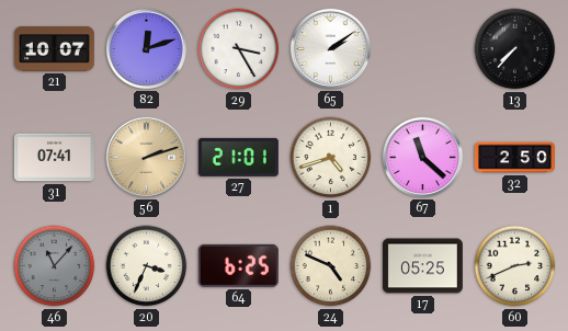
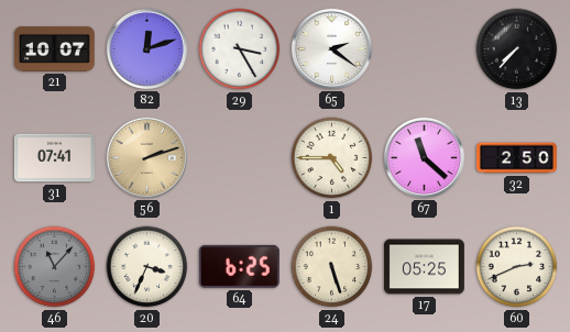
65: 2:09 -> 2:21
27: 21:01 -> none
1: 4:42 -> 4:45
24: 4:49 -> 5:27
